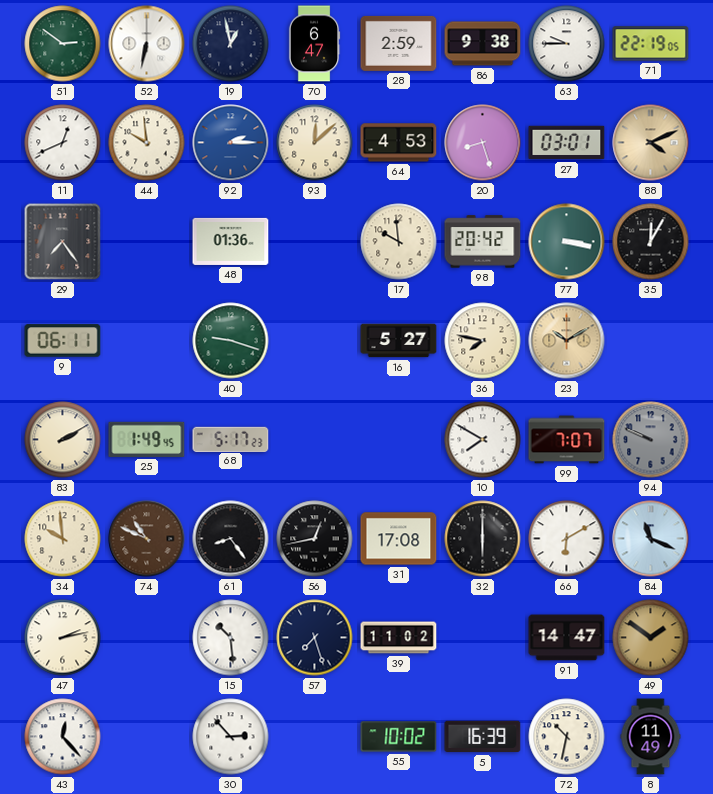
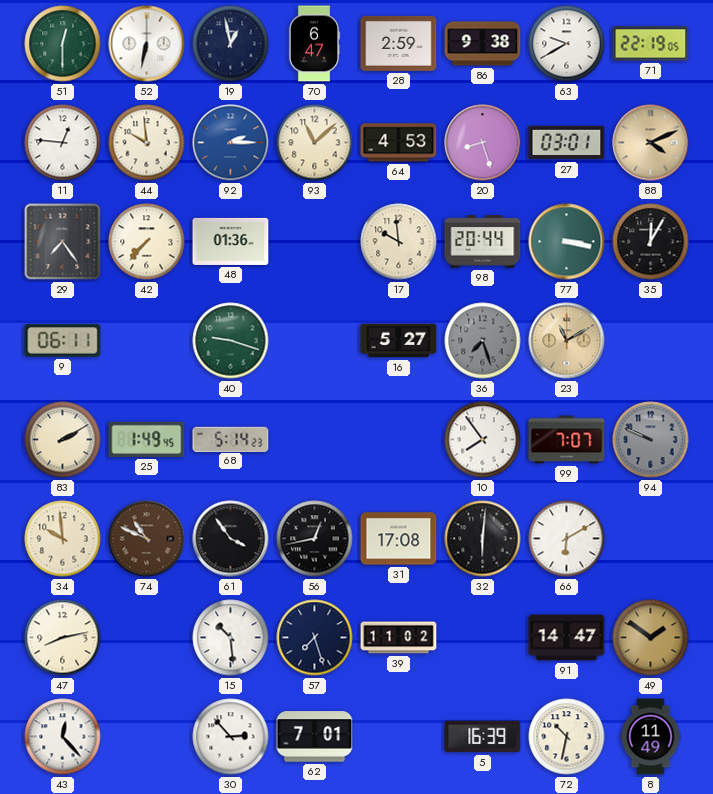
51: 2:51 -> 12:30
63: 9:45 -> 9:40
11: 12:41 -> 12:46
93: 12:08 -> 11:08
42: none -> 7:37
98: 20:42 -> 20:44
36: 7:47 -> 7:27
36 dial: cream -> grey
23: 10:10 -> 11:10
68: 5:17 -> 5:14
10: 7:50 -> 7:54
61: 8:24 -> 3:54
32: 6:00 -> 6:01
84: 11:19 -> none
47: 2:13 -> 8:13
62: none -> 7:01
55: 10:02 -> none
